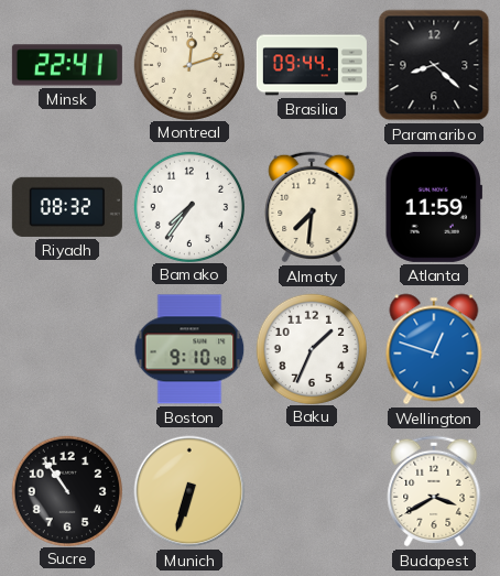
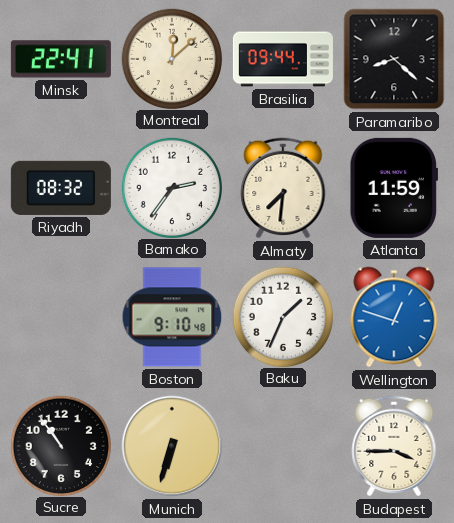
Montreal: 12:12 -> 12:08
Bamako: 7:36 -> 2:36
Budapest: 3:40 -> 3:45
